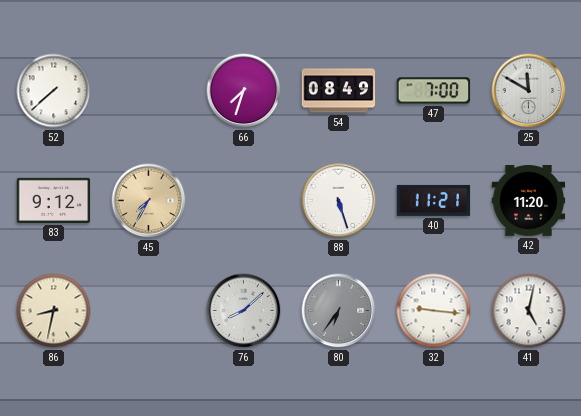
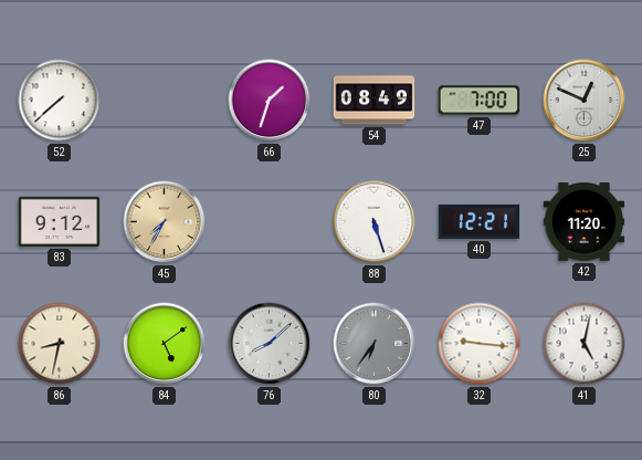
66: 7:33 -> 1:33
25: 11:50 -> 12:49
40: 11:21 -> 12:21
84: none -> 5:09
